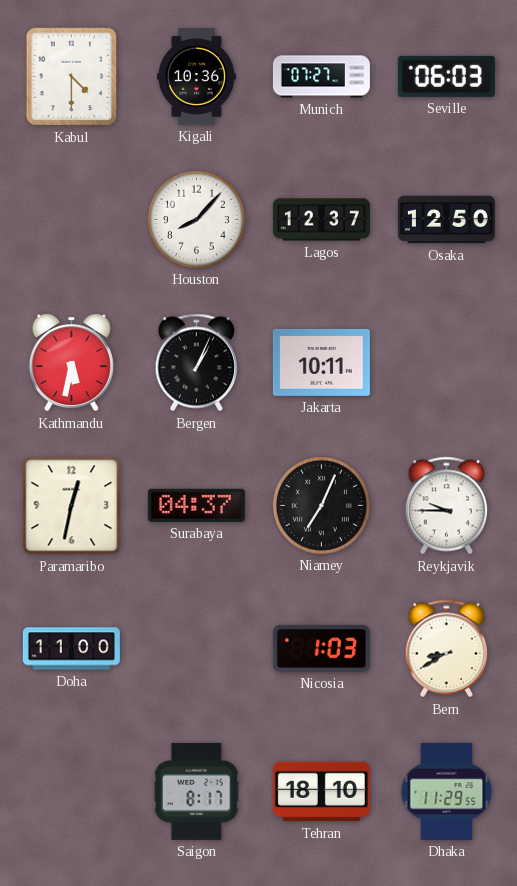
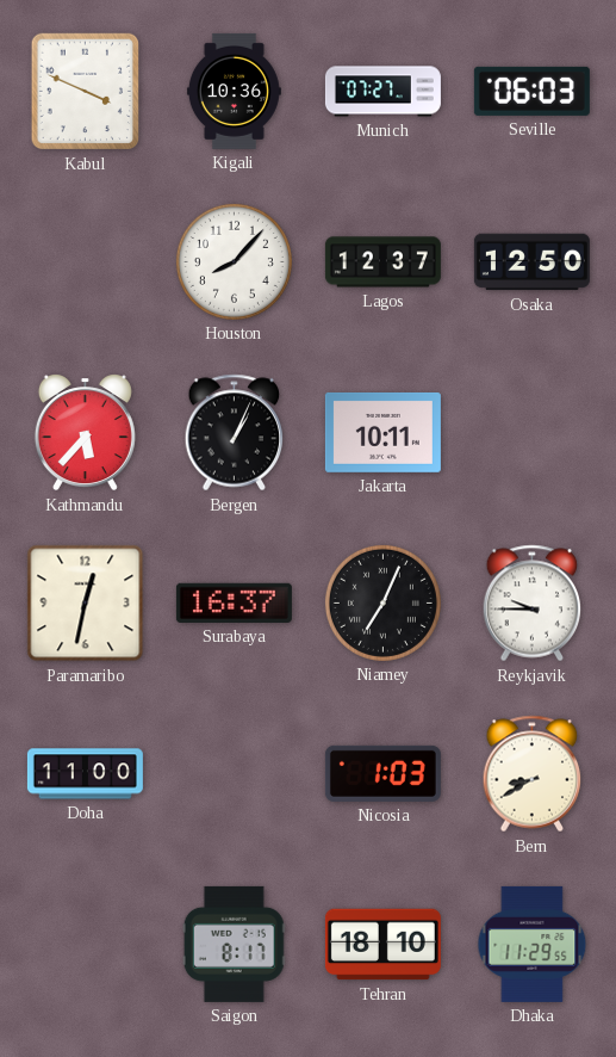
Kabul: 4:30 -> 3:49
Kathmandu: 5:32 -> 5:37
Surabaya: 04:37 -> 16:37
